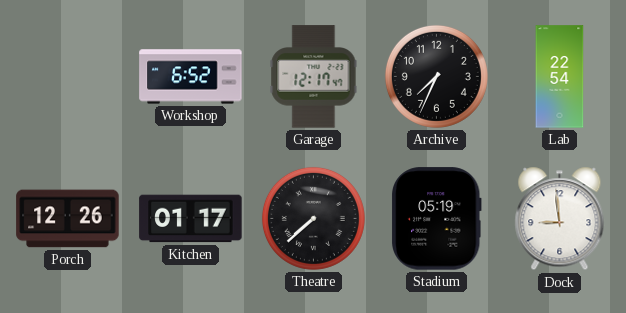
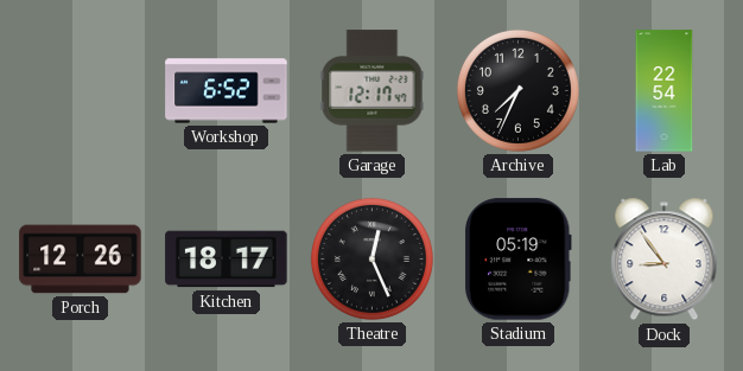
Kitchen: 01:17 -> 18:17
Theatre: 7:38 -> 12:26
Dock: 8:59 -> 8:54
